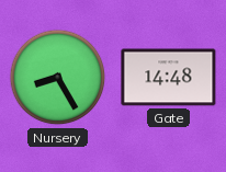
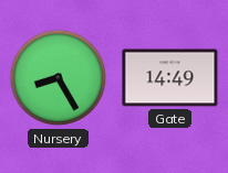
Gate: 14:48 -> 14:49
